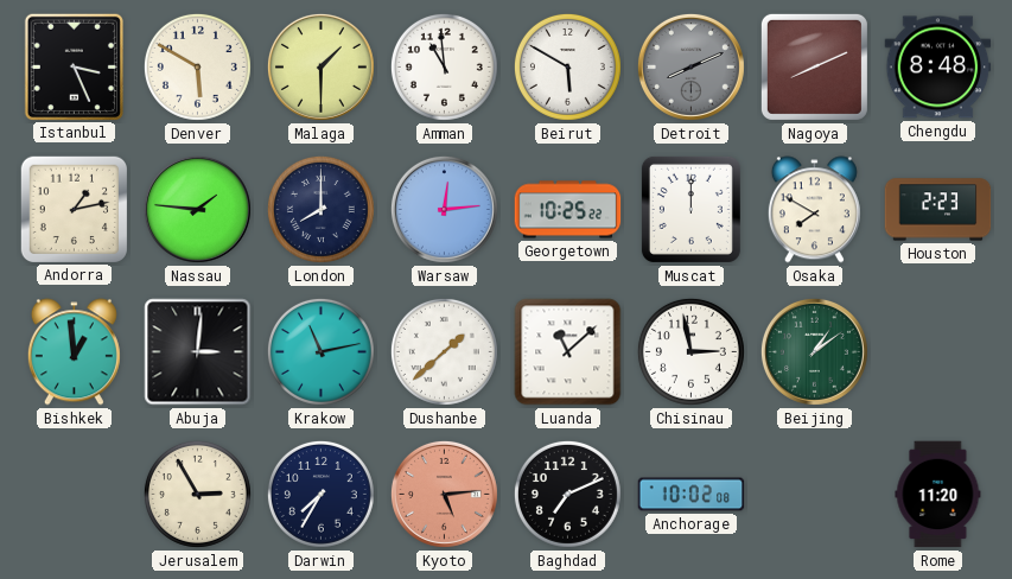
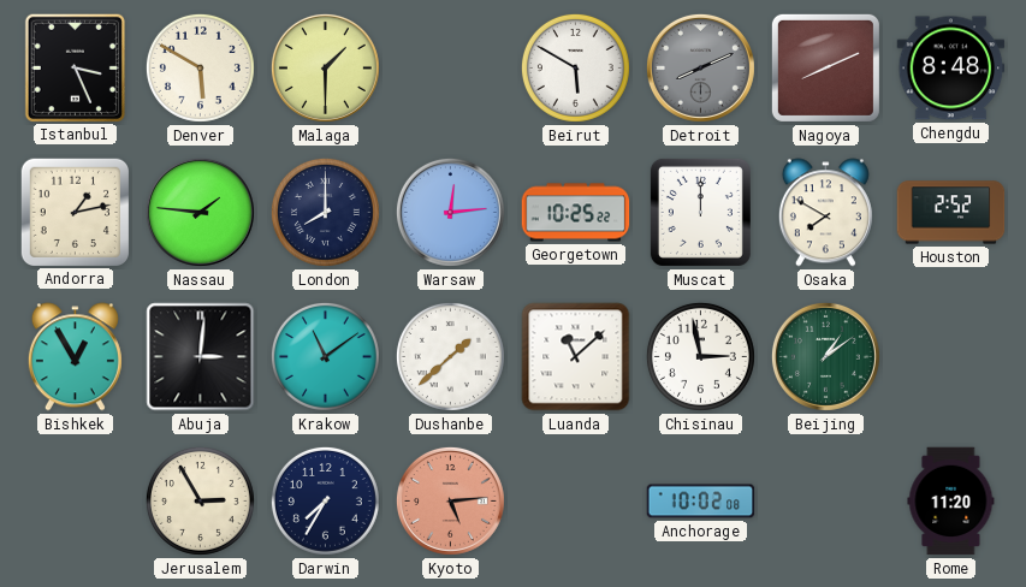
Amman: 10:59 -> none
Houston: 2:23 -> 2:52
Bishkek: 12:59 -> 12:55
Krakow: 11:13 -> 11:09
Baghdad: 7:11 -> none
